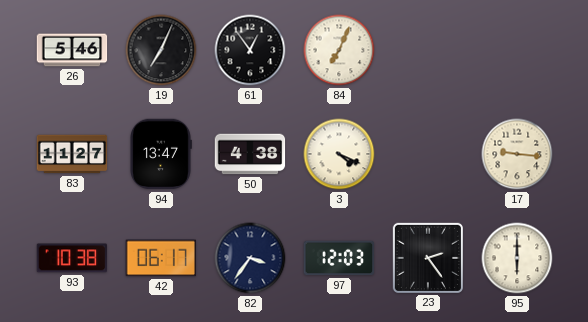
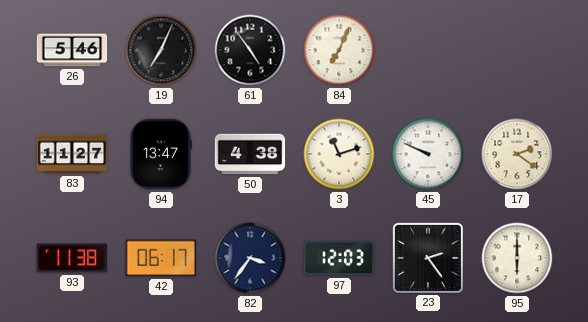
61: 12:54 -> 4:54
3: 4:19 -> 11:12
45: none -> 9:49
17: 9:16 -> 2:21
93: 10:38 -> 11:38
